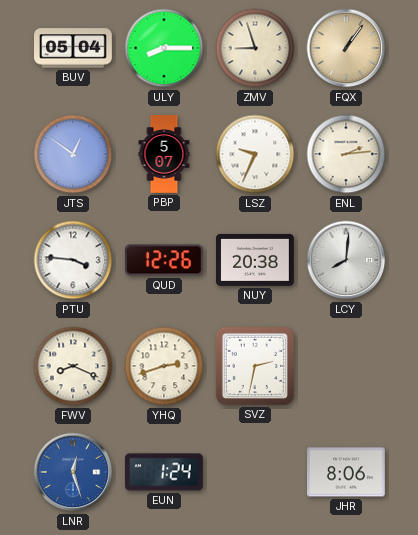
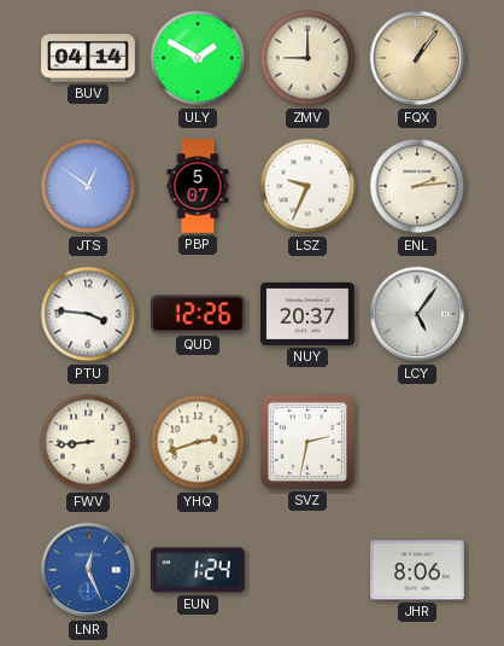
BUV: 05:04 -> 04:14
ULY: 8:15 -> 1:50
ZMV: 8:57 -> 9:00
NUY: 20:38 -> 20:37
LCY: 8:01 -> 5:06
FWV: 8:19 -> 8:44
LNR: 12:27 -> 12:26
